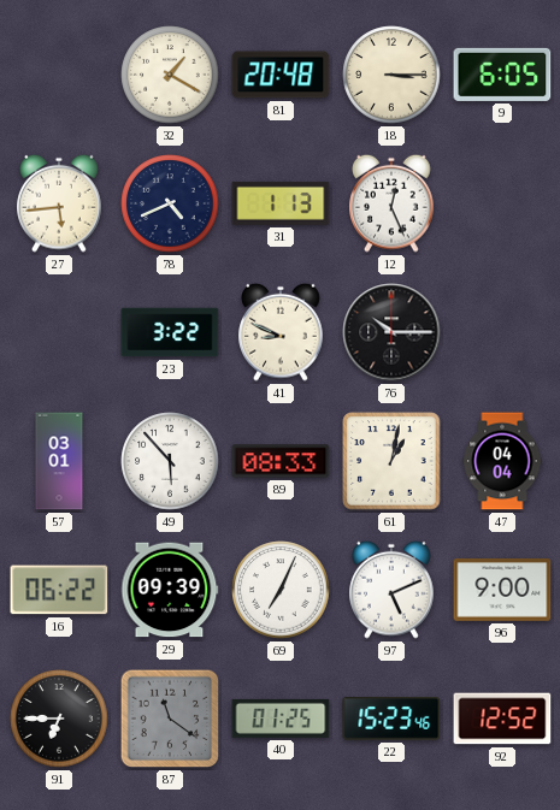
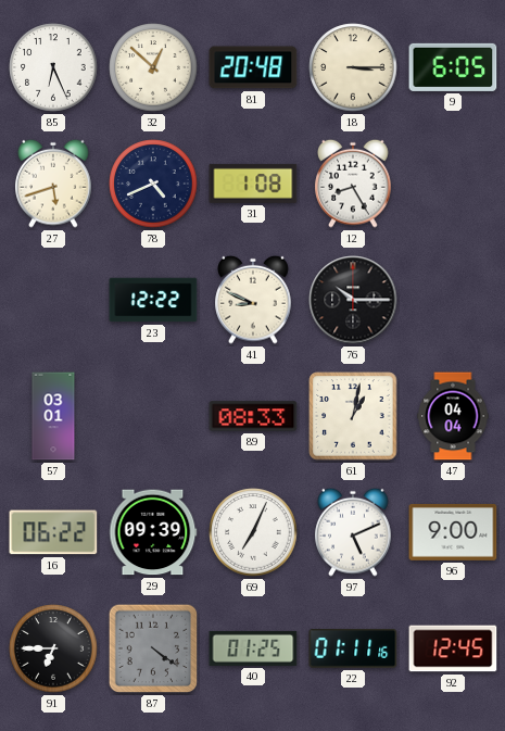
85: none -> 6:26
32: 1:20 -> 12:52
27: 5:44 -> 5:42
31: 1:13 -> 1:08
12: 12:26 -> 8:25
23: 3:22 -> 12:22
49: 5:53 -> none
87: 11:21 -> 4:21
22: 15:23 -> 01:11
92: 12:52 -> 12:45
